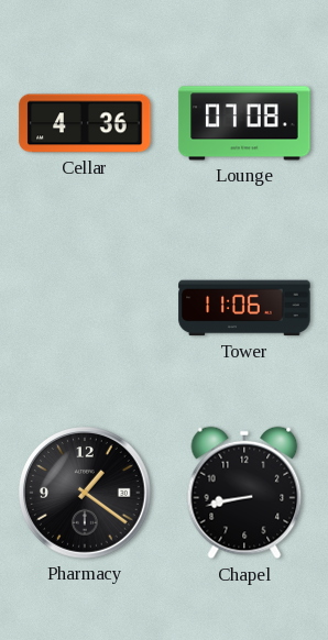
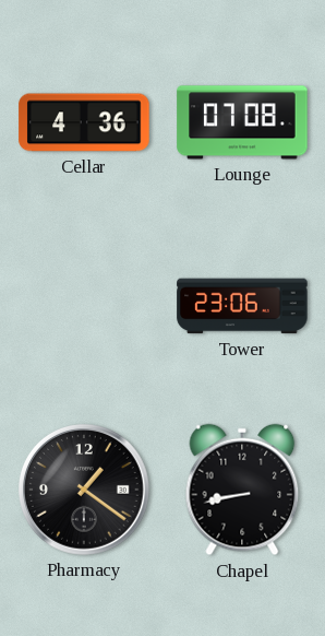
Tower: 11:06 -> 23:06
